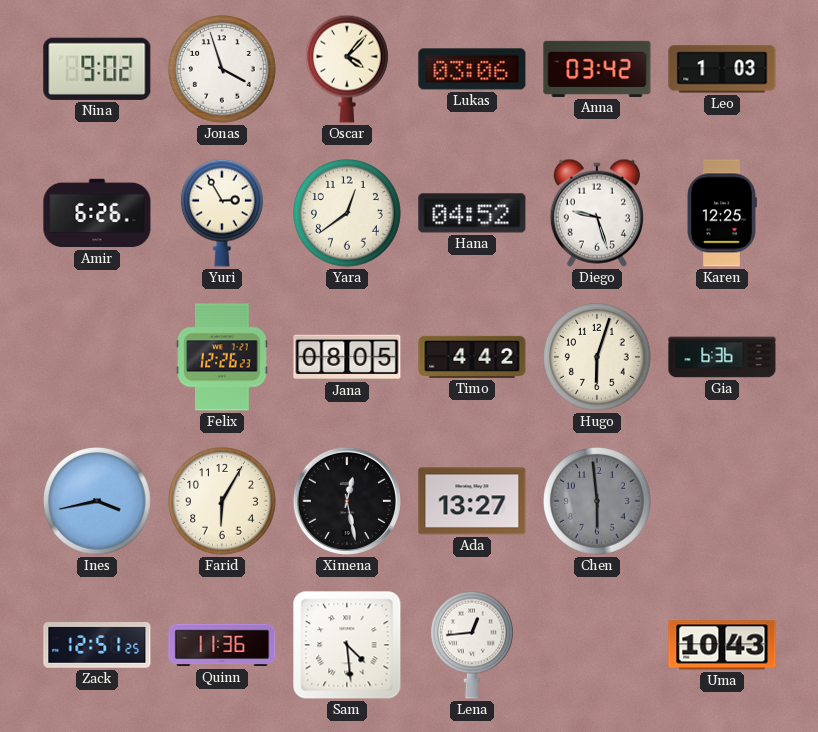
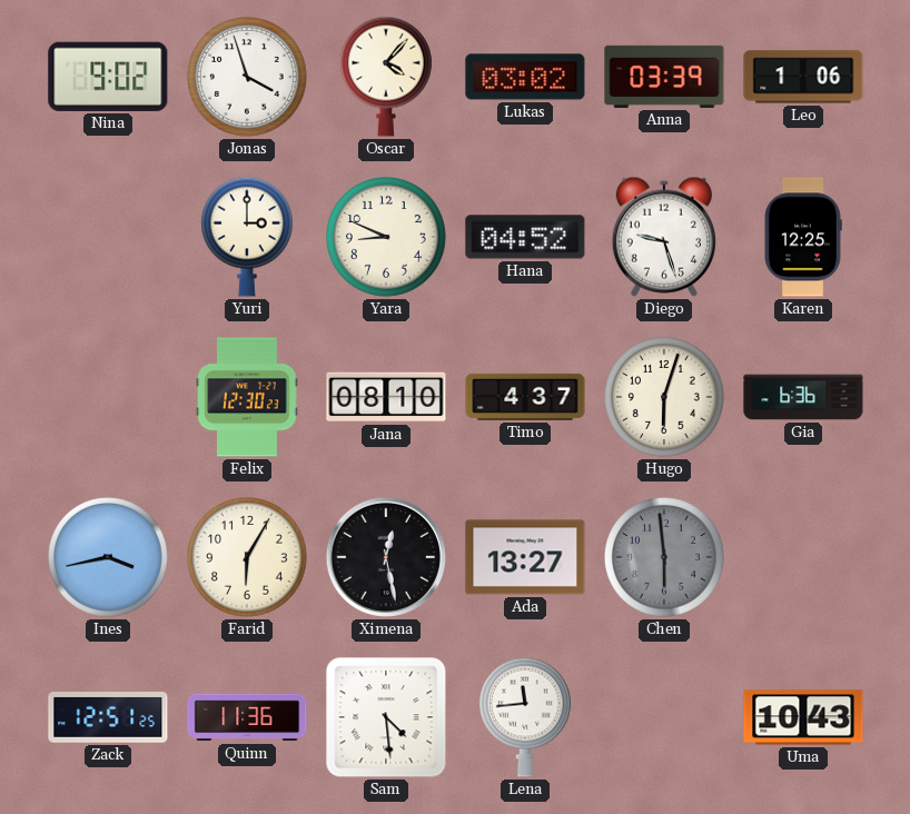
Lukas: 03:06 -> 03:02
Anna: 03:42 -> 03:39
Leo: 1:03 -> 1:06
Amir: 6:26 -> none
Yuri: 2:55 -> 3:00
Yara: 12:39 -> 8:49
Felix: 12:26 -> 12:30
Jana: 08:05 -> 08:10
Timo: 4:42 -> 4:37
Lena: 12:44 -> 11:44
